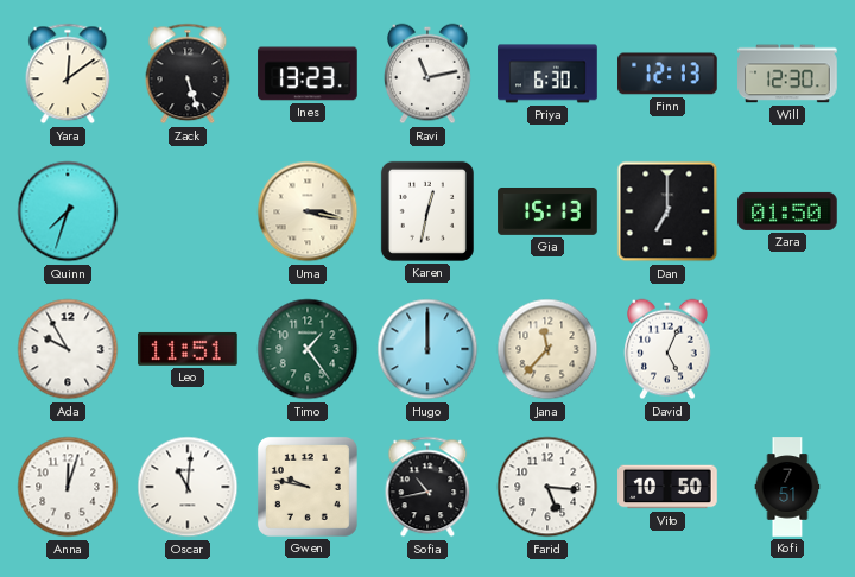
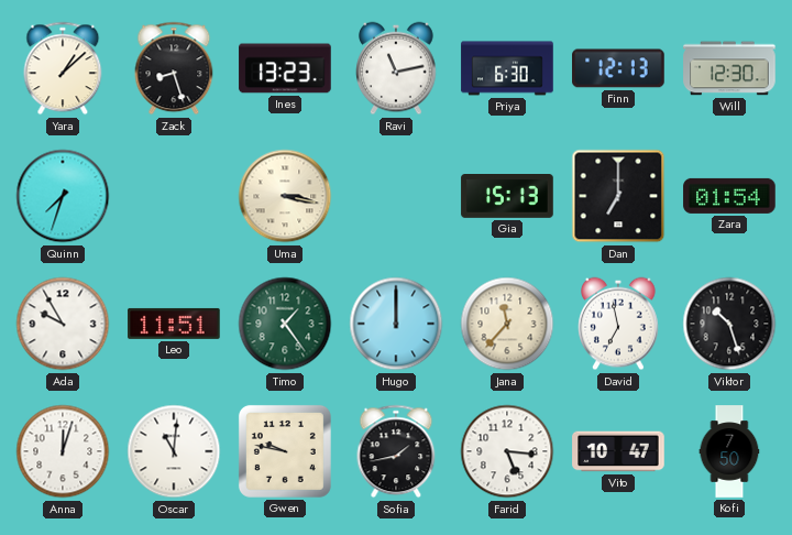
Yara: 12:09 -> 1:08
Zack: 5:27 -> 8:27
Karen: 12:32 -> none
Zara: 01:50 -> 01:54
David: 5:04 -> 6:58
Viktor: none -> 10:27
Sofia: 10:43 -> 1:43
Vito: 10:50 -> 10:47
Kofi: 7:51 -> 7:50
